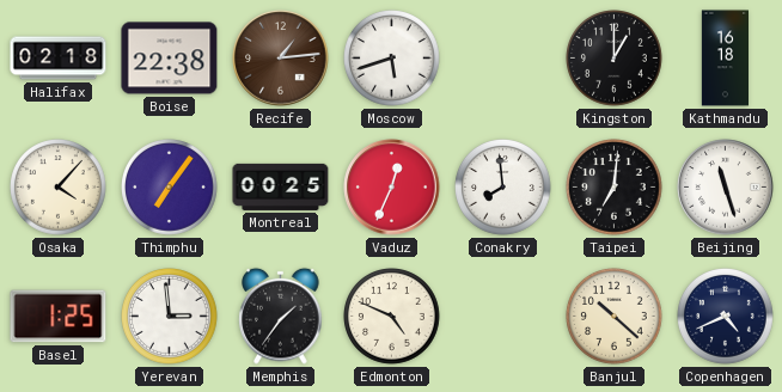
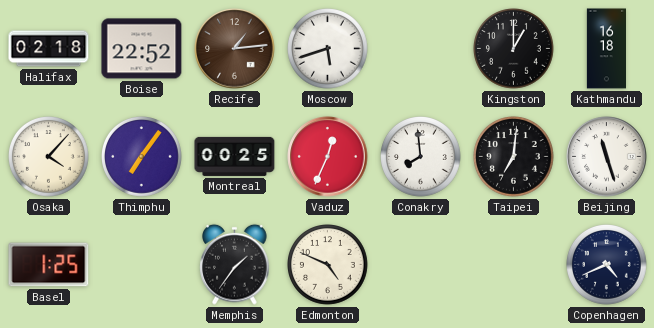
Boise: 22:38 -> 22:52
Yerevan: 2:59 -> none
Banjul: 10:22 -> none
